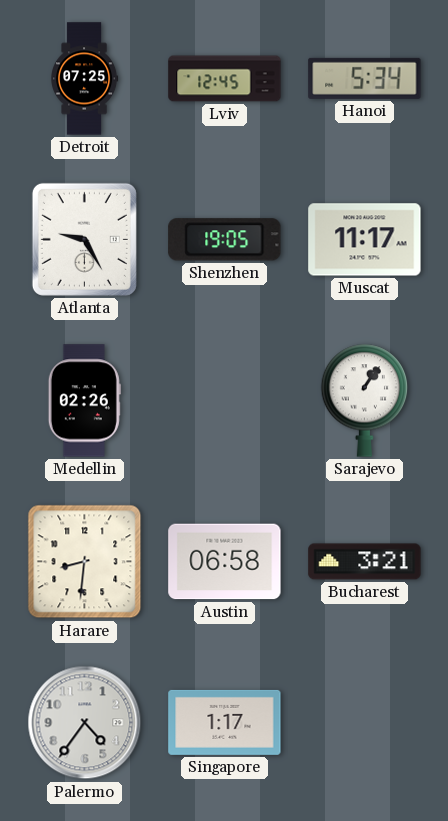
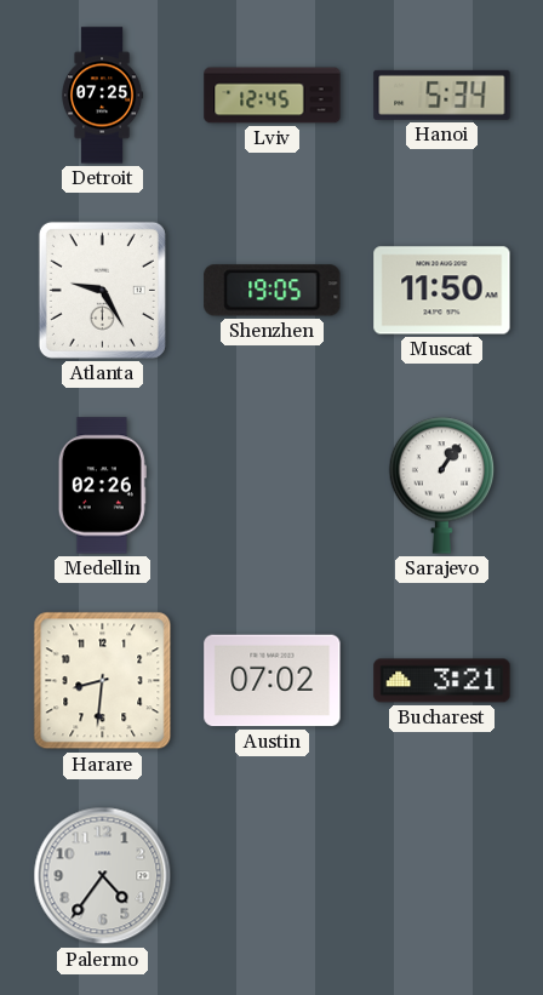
Muscat: 11:17 -> 11:50
Austin: 06:58 -> 07:02
Singapore: 1:17 -> none
